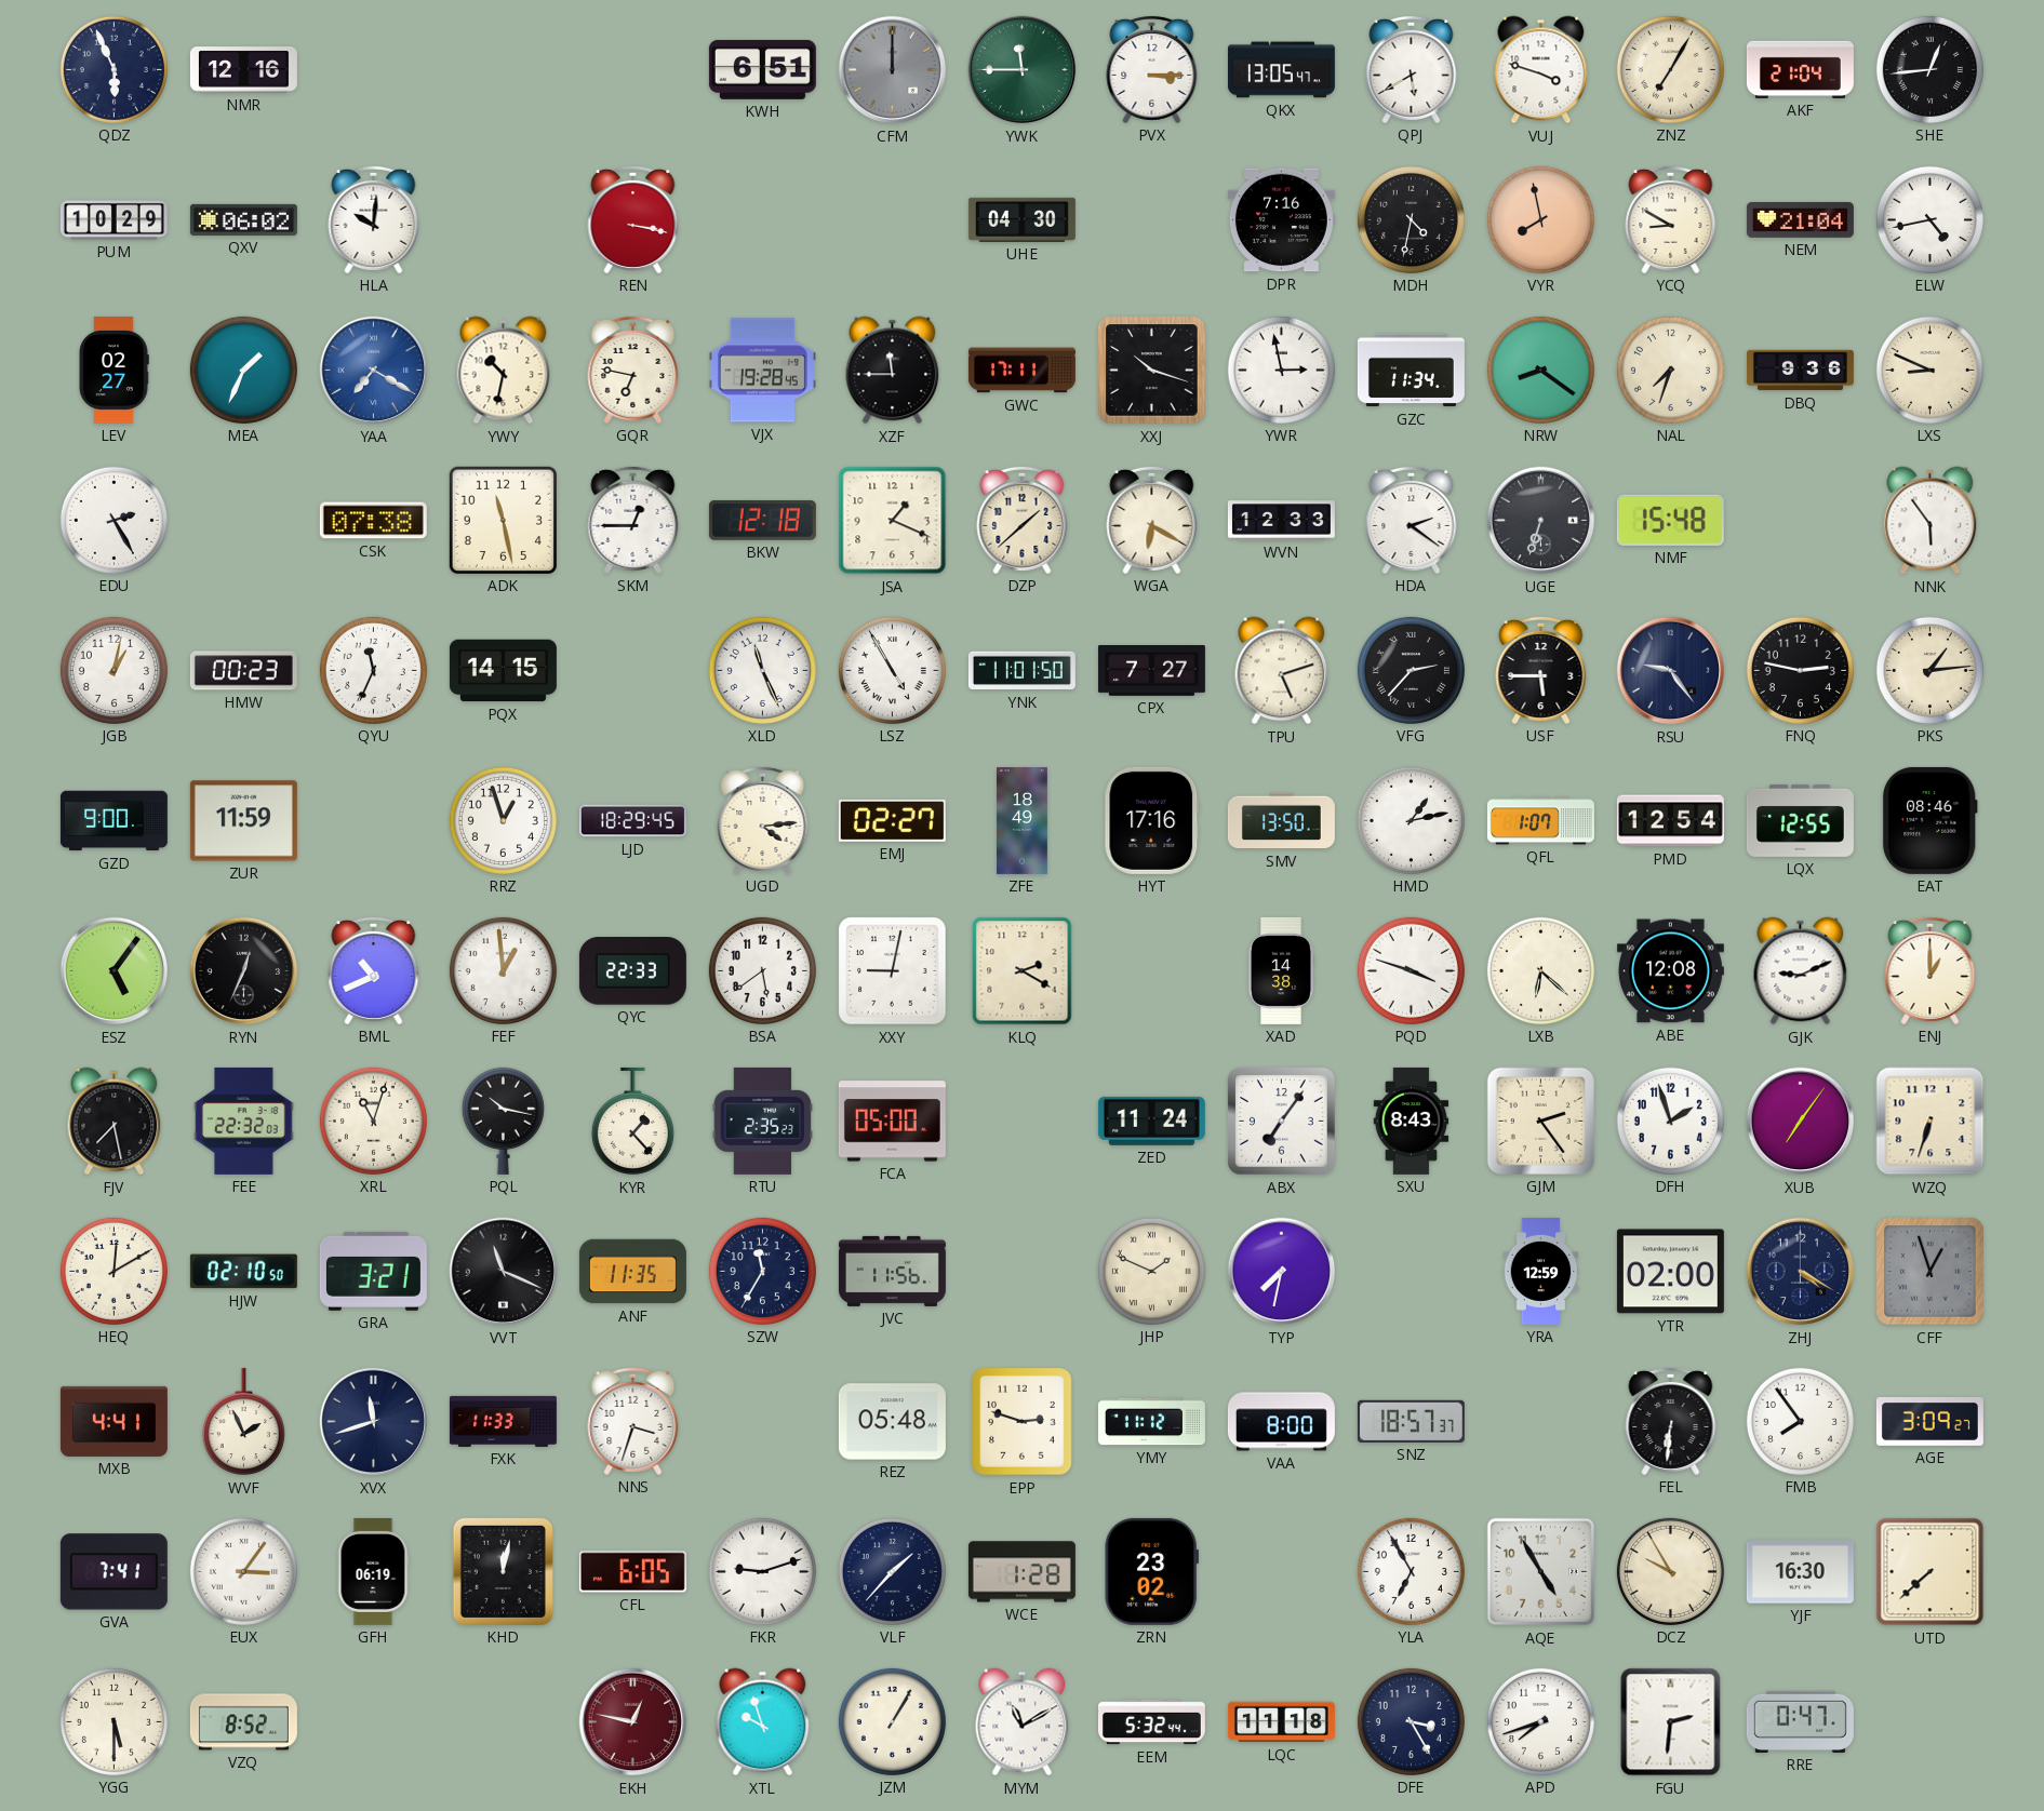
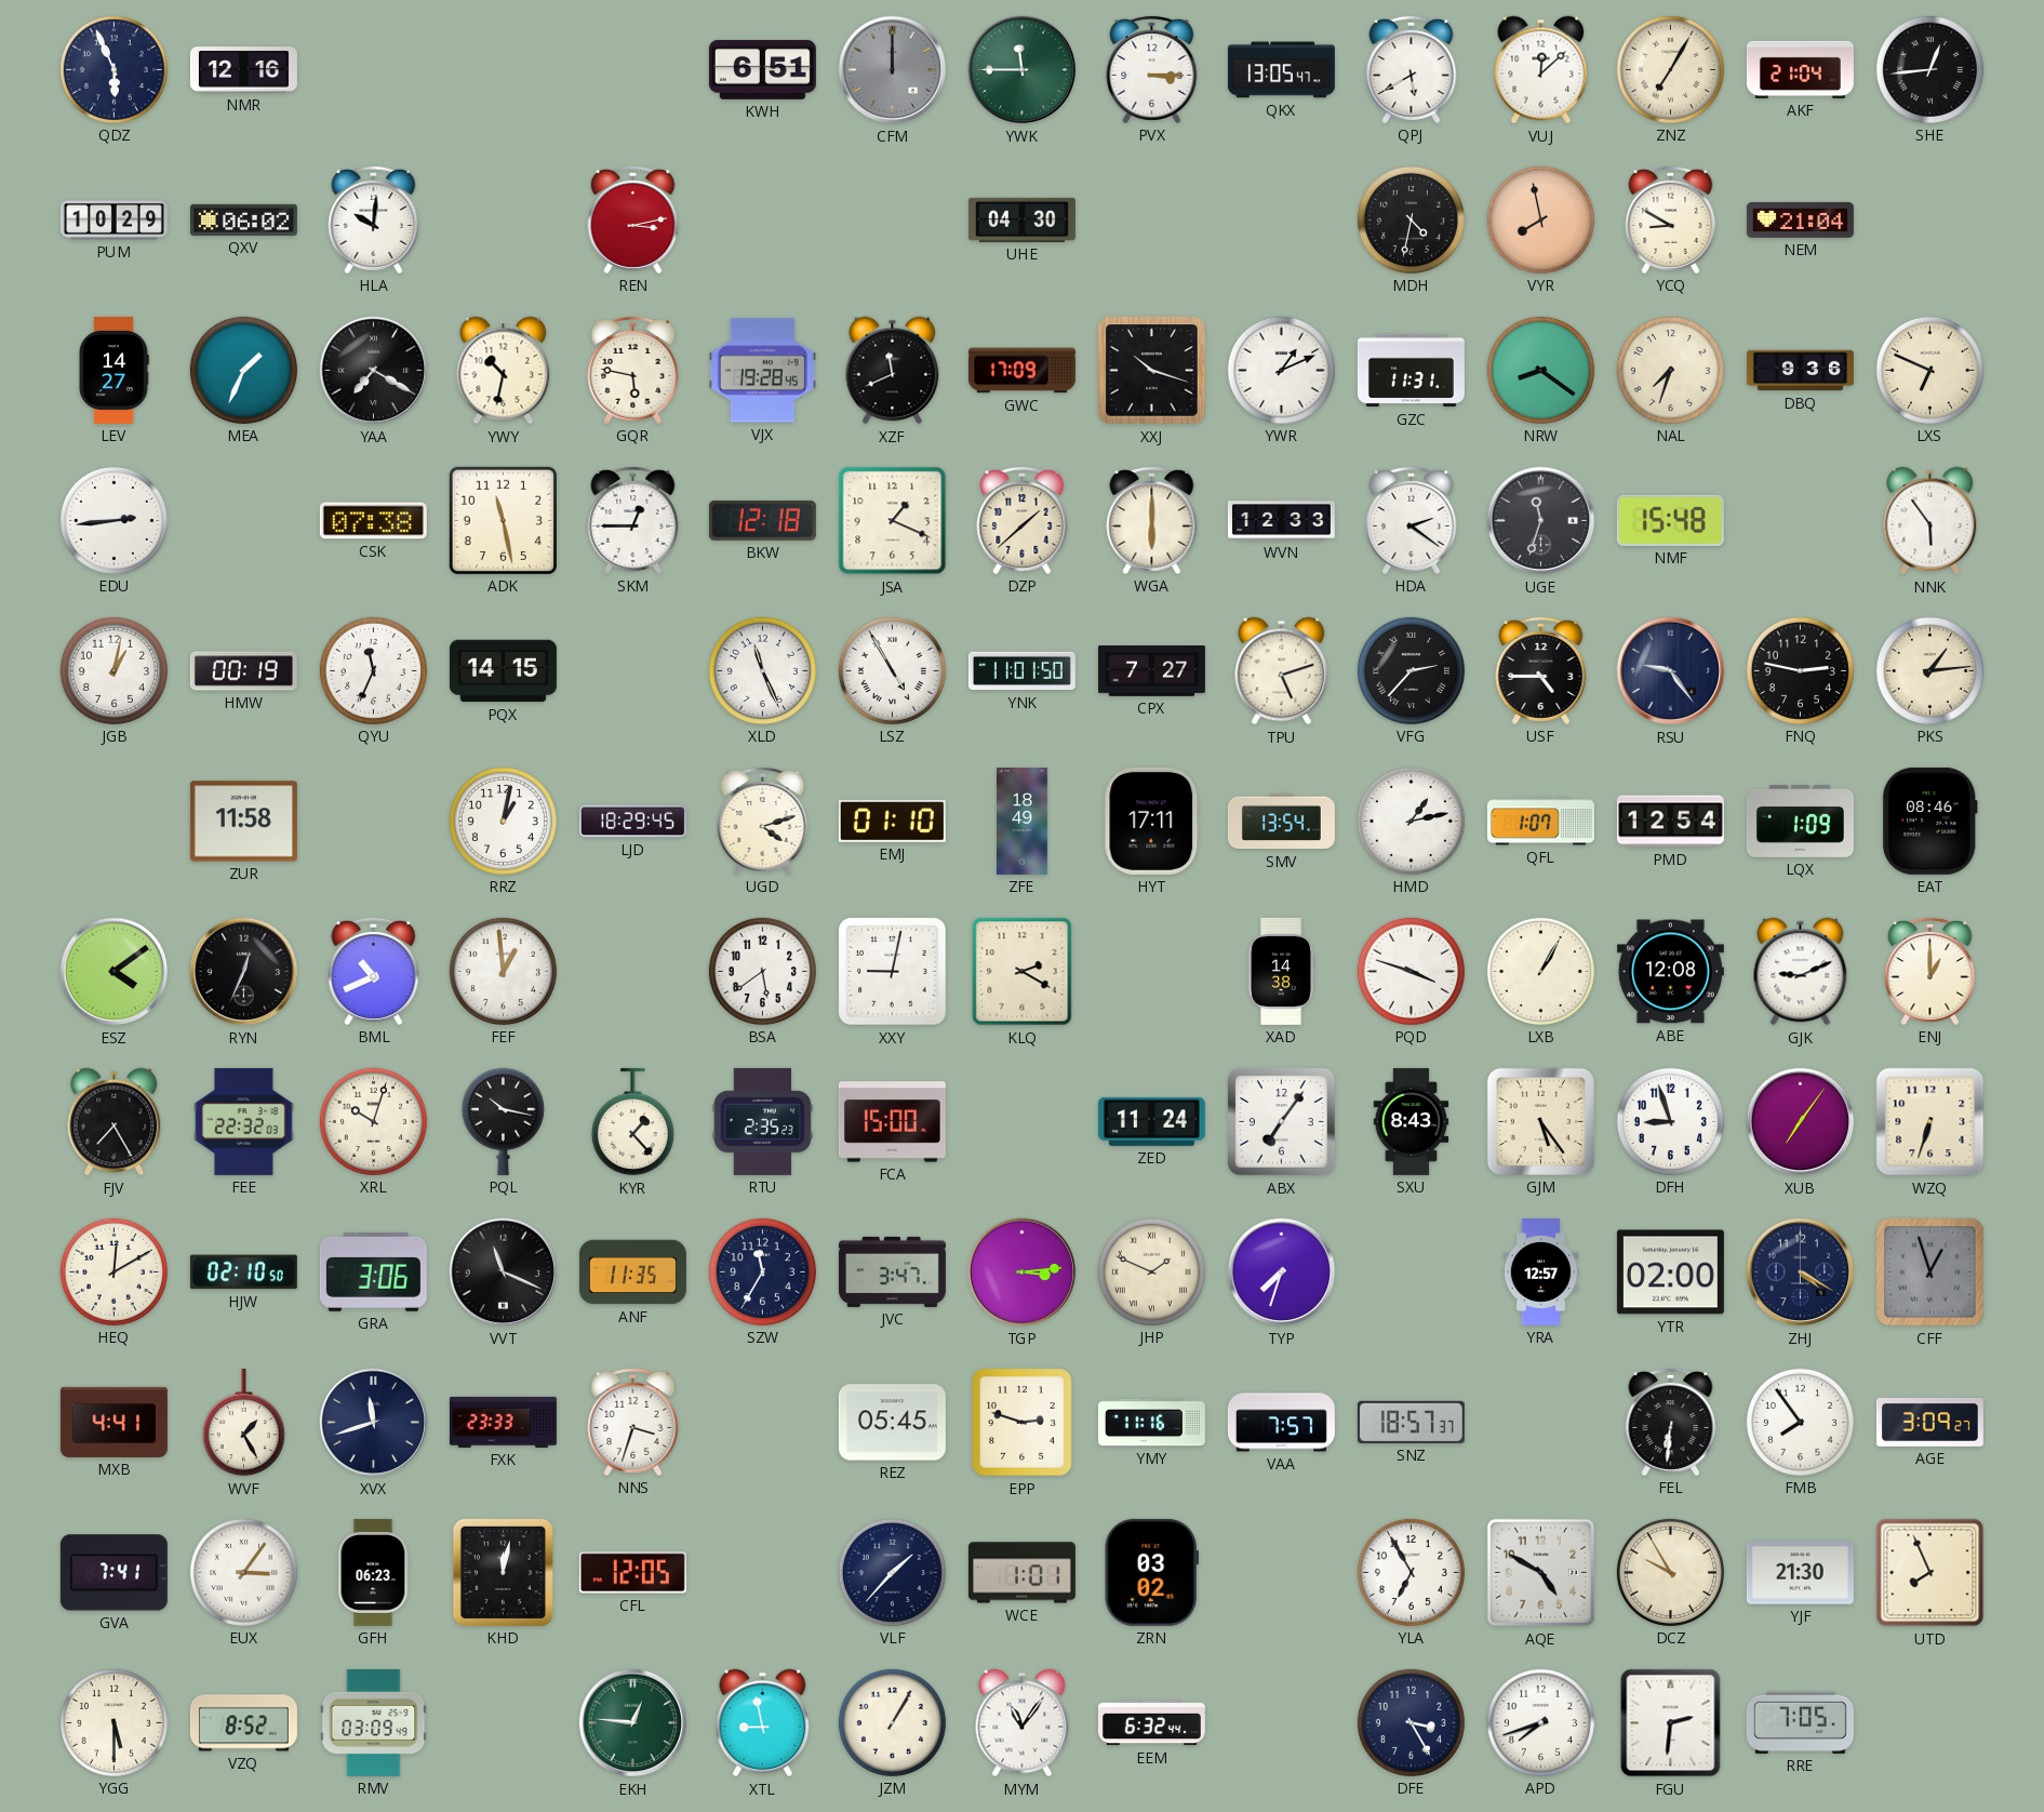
VUJ: 3:48 -> 12:08
REN: 3:17 -> 3:13
DPR: 7:16 -> none
ELW: 4:43 -> none
LEV: 02:27 -> 14:27
YAA dial: blue -> black
GQR: 6:47 -> 5:47
XZF: 11:45 -> 11:41
GWC: 17:11 -> 17:09
YWR: 2:58 -> 1:11
GZC: 11:34 -> 11:31
LXS: 8:49 -> 6:49
EDU: 2:25 -> 2:44
WGA: 6:20 -> 6:00
UGE: 6:33 -> 11:33
HMW: 00:23 -> 00:19
USF: 5:45 -> 4:45
GZD: 9:00 -> none
ZUR: 11:59 -> 11:58
RRZ: 12:57 -> 1:02
UGD: 4:14 -> 4:12
EMJ: 02:27 -> 01:10
HYT: 17:16 -> 17:11
SMV: 13:50 -> 13:54
LQX: 12:55 -> 1:09
ESZ: 5:06 -> 4:09
QYC: 22:33 -> none
LXB: 6:22 -> 1:05
FJV: 7:28 -> 7:25
XRL: 11:03 -> 10:03
FCA: 05:00 -> 15:00
GJM: 2:24 -> 5:24
DFH: 1:57 -> 8:57
GRA: 3:21 -> 3:06
JVC: 11:56 -> 3:47
TGP: none -> 3:14
TYP: 7:32 -> 7:33
YRA: 12:59 -> 12:57
WVF: 1:56 -> 1:25
FXK: 11:33 -> 23:33
REZ: 05:48 -> 05:45
YMY: 11:12 -> 11:16
VAA: 8:00 -> 7:57
GFH: 06:19 -> 06:23
CFL: 6:05 -> 12:05
FKR: 9:12 -> none
WCE: 1:28 -> 1:01
ZRN: 23:02 -> 03:02
AQE: 4:55 -> 4:50
YJF: 16:30 -> 21:30
UTD: 7:38 -> 7:56
RMV: none -> 03:09
EKH: 12:47 -> 12:46
EKH dial: burgundy -> green
XTL: 9:57 -> 8:58
MYM: 11:10 -> 11:06
EEM: 5:32 -> 6:32
LQC: 11:18 -> none
RRE: 0:47 -> 7:05
